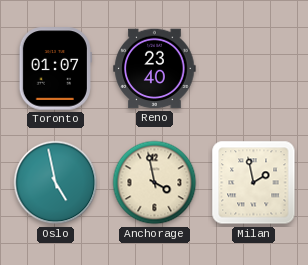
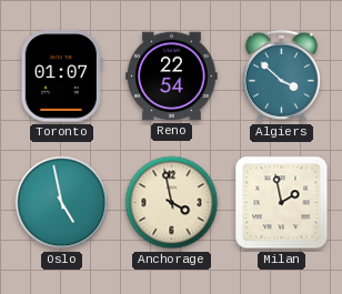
Reno: 23:40 -> 22:54
Algiers: none -> 3:52
